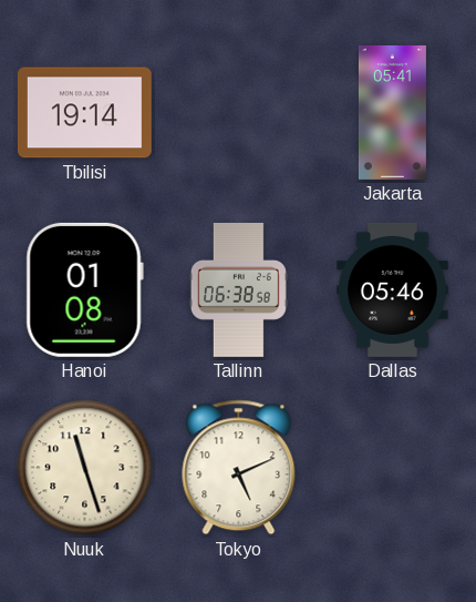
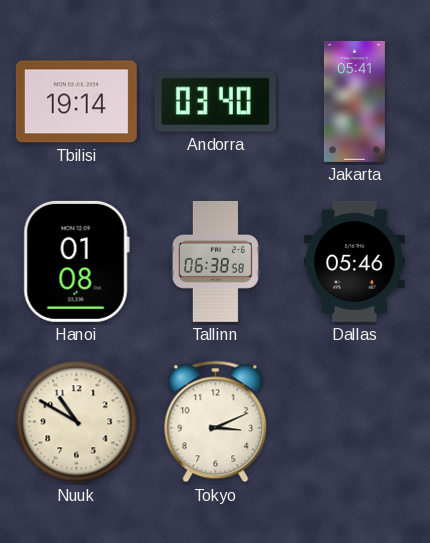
Andorra: none -> 03:40
Nuuk: 11:27 -> 10:50
Tokyo: 5:11 -> 3:11
